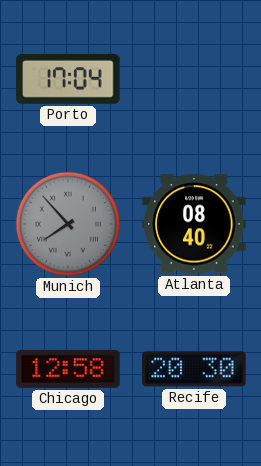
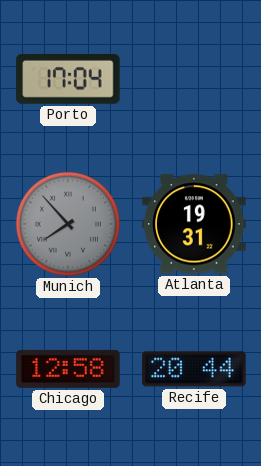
Atlanta: 08:40 -> 19:31
Recife: 20:30 -> 20:44
